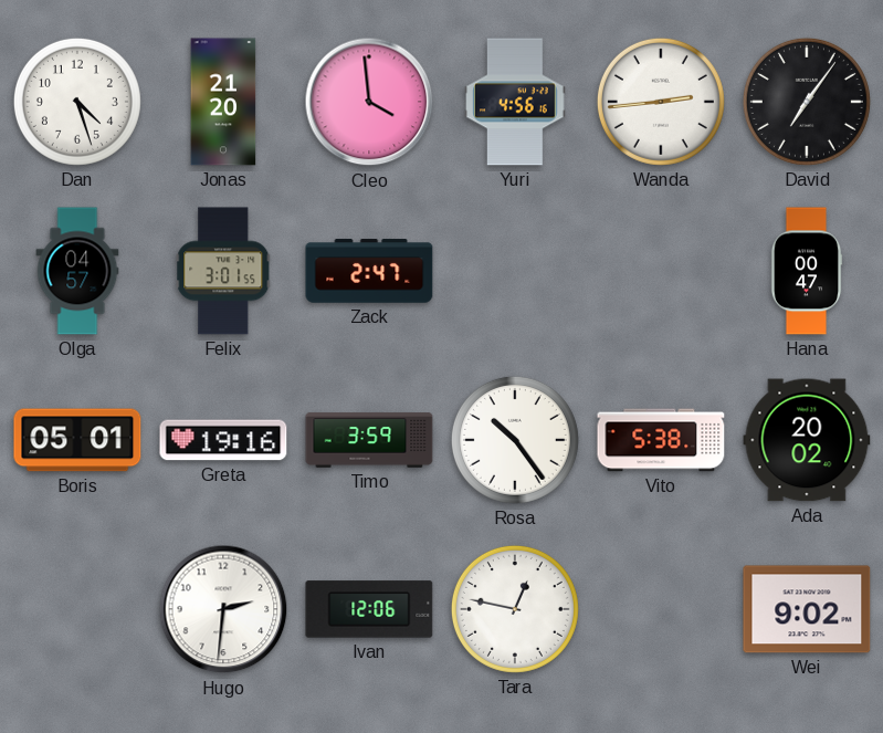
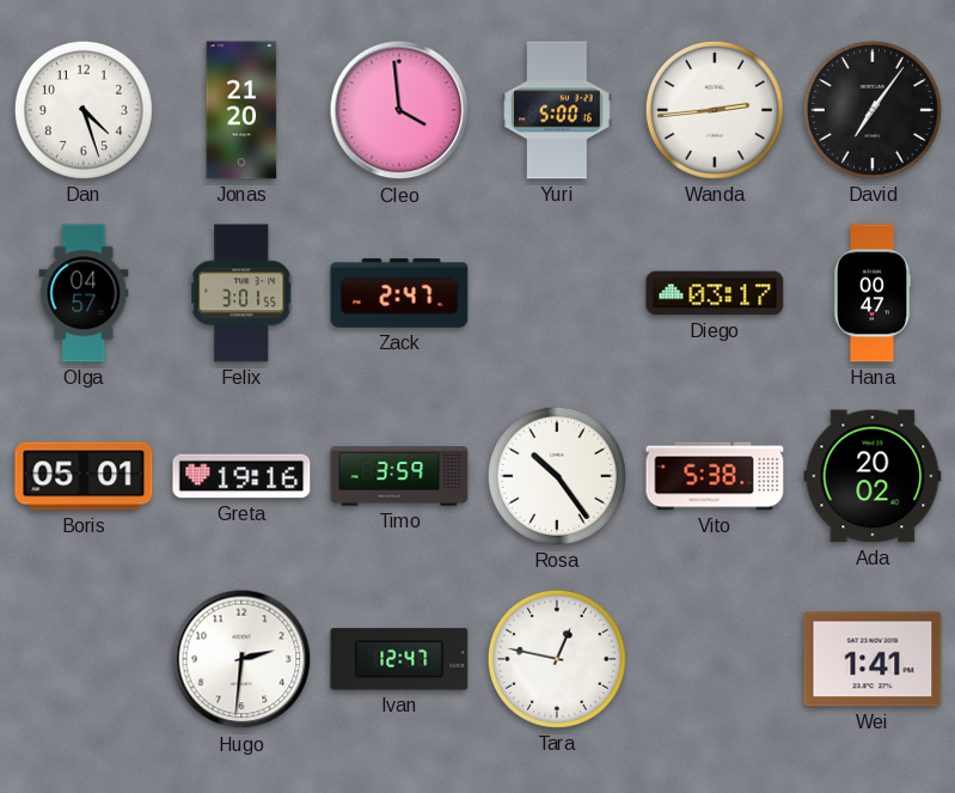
Yuri: 4:56 -> 5:00
Diego: none -> 03:17
Ivan: 12:06 -> 12:47
Wei: 9:02 -> 1:41
